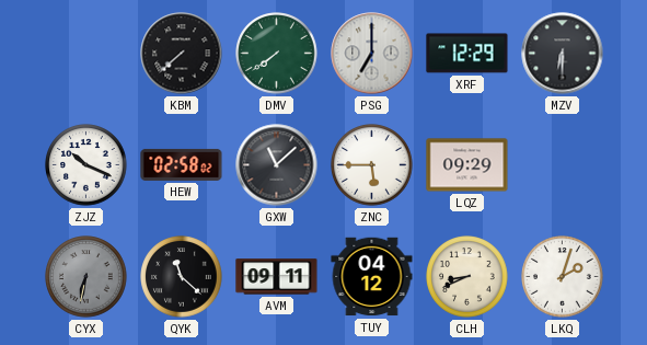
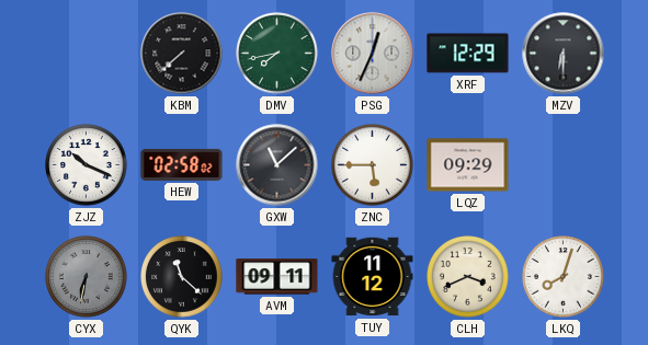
DMV: 7:39 -> 7:43
PSG: 7:00 -> 12:34
TUY: 04:12 -> 11:12
CLH: 8:41 -> 3:41
LKQ: 2:03 -> 8:03
